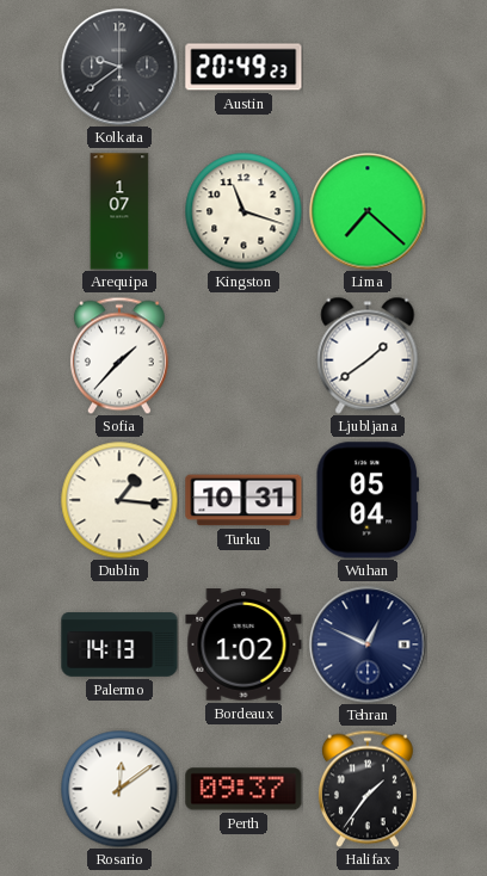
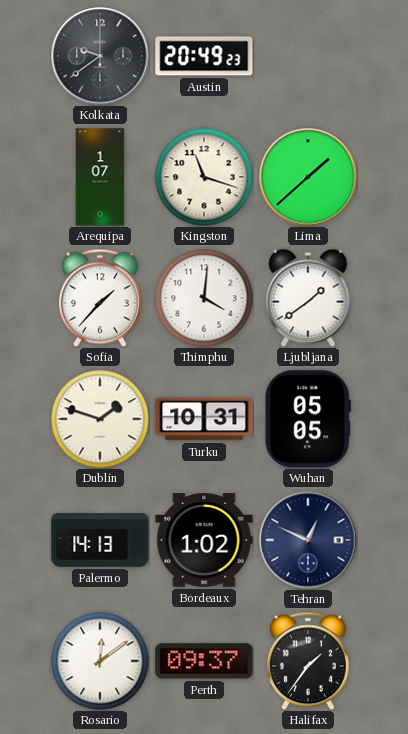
Lima: 7:22 -> 1:38
Thimphu: none -> 4:01
Dublin: 1:16 -> 1:48
Wuhan: 05:04 -> 05:05
